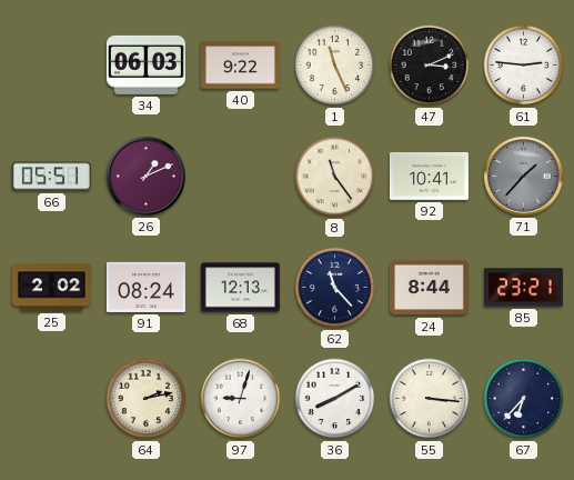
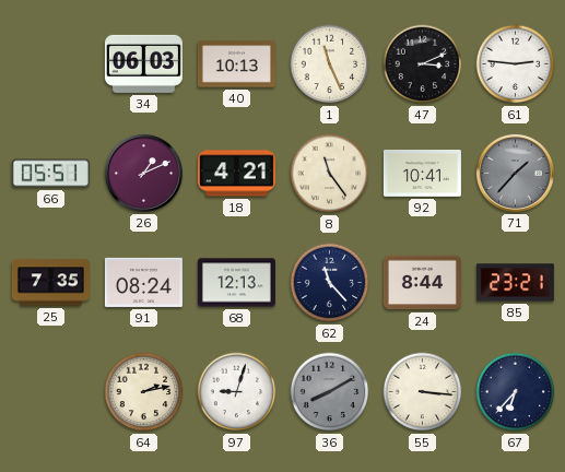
40: 9:22 -> 10:13
18: none -> 4:21
25: 2:02 -> 7:35
36 dial: white -> grey
